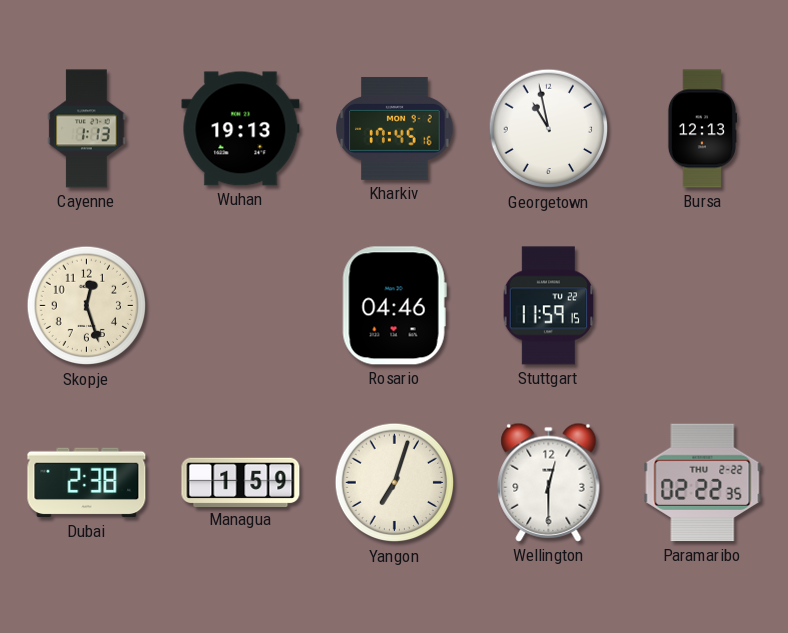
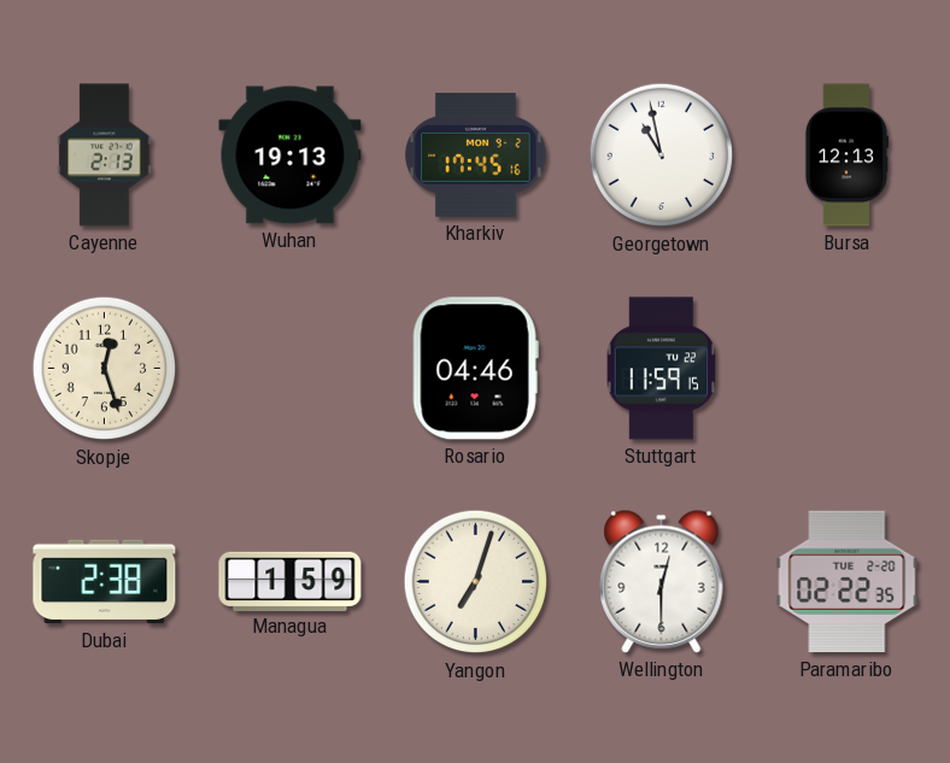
Cayenne: 1:13 -> 2:13
Paramaribo date: THU 2-22 -> TUE 2-20
